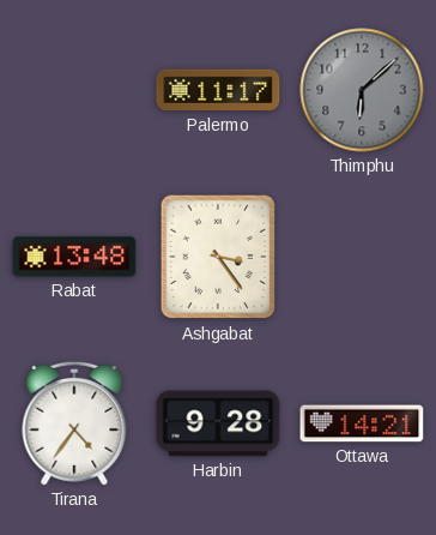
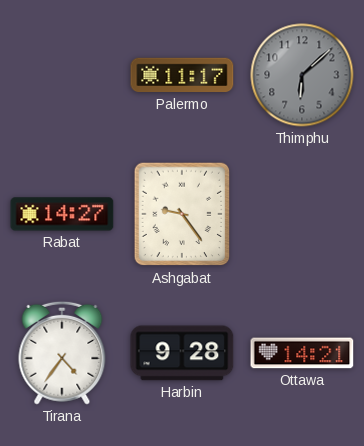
Rabat: 13:48 -> 14:27
Ashgabat: 3:24 -> 9:24
